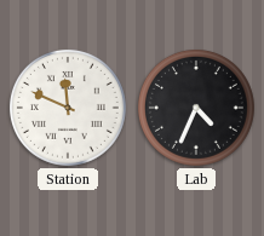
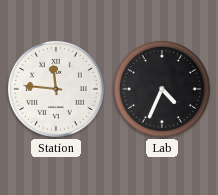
Station: 11:49 -> 11:46
